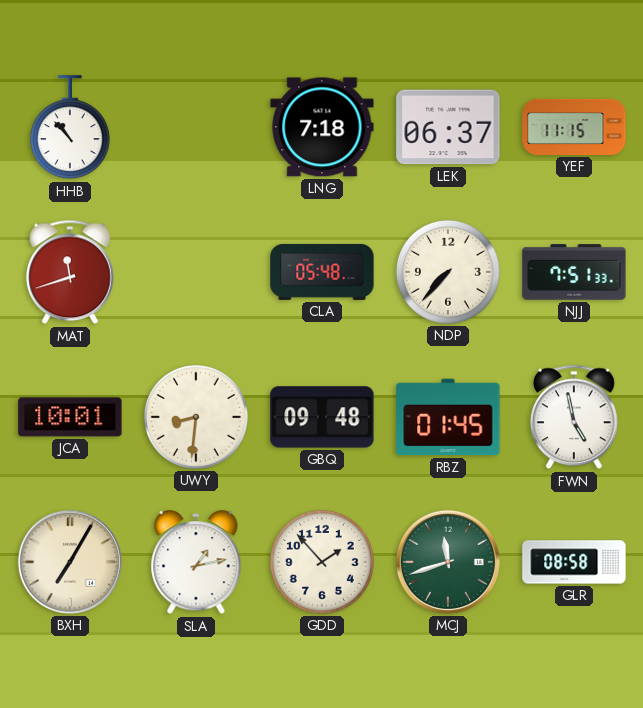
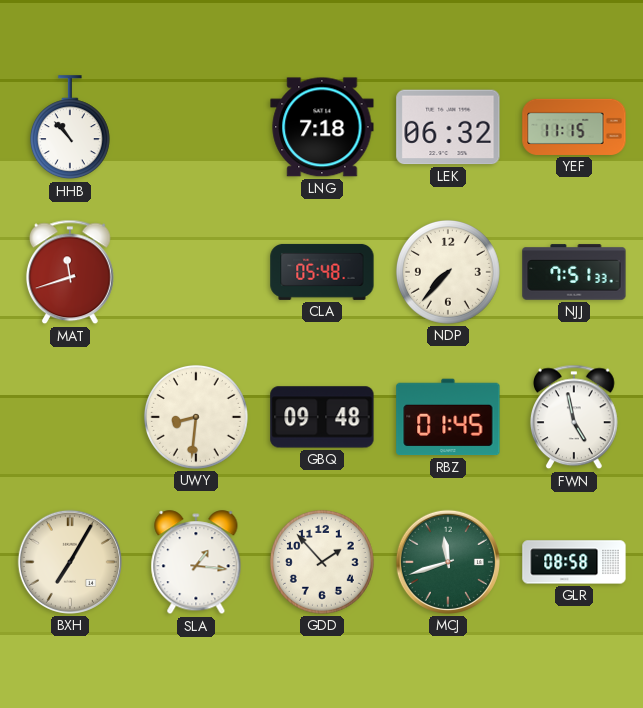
LEK: 06:37 -> 06:32
JCA: 10:01 -> none
SLA: 1:13 -> 1:16
